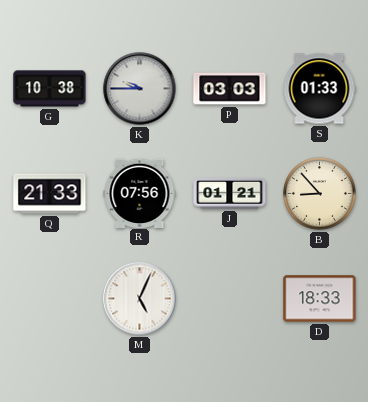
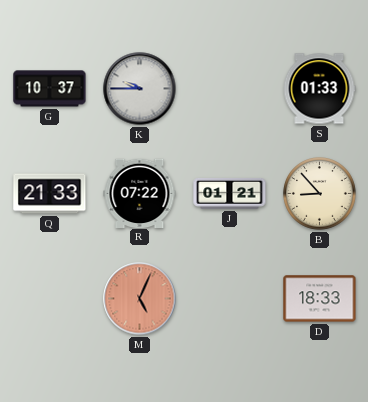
G: 10:38 -> 10:37
P: 03:03 -> none
R: 07:56 -> 07:22
M dial: white -> salmon
